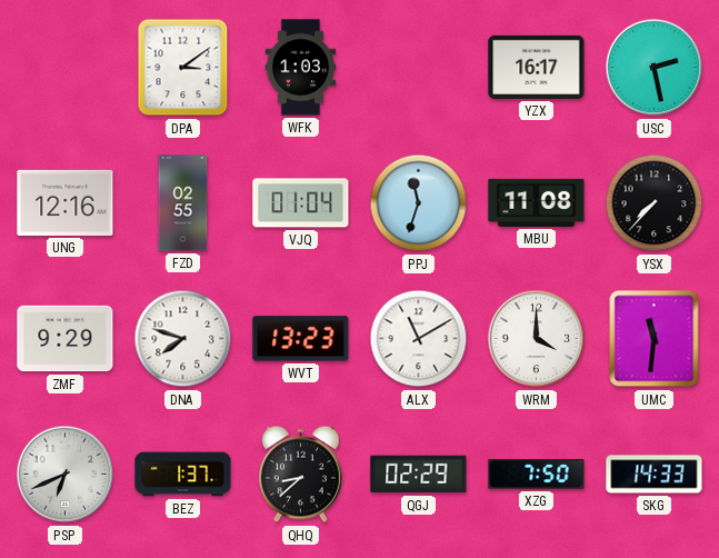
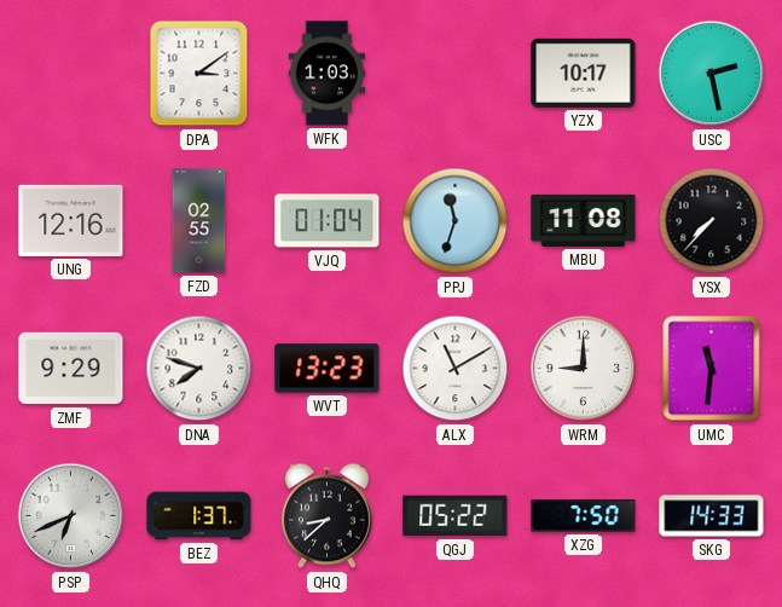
YZX: 16:17 -> 10:17
WRM: 4:00 -> 9:00
QGJ: 02:29 -> 05:22
